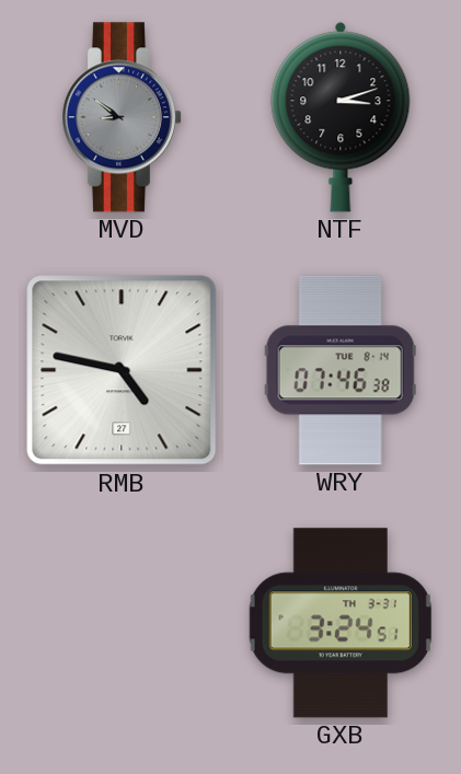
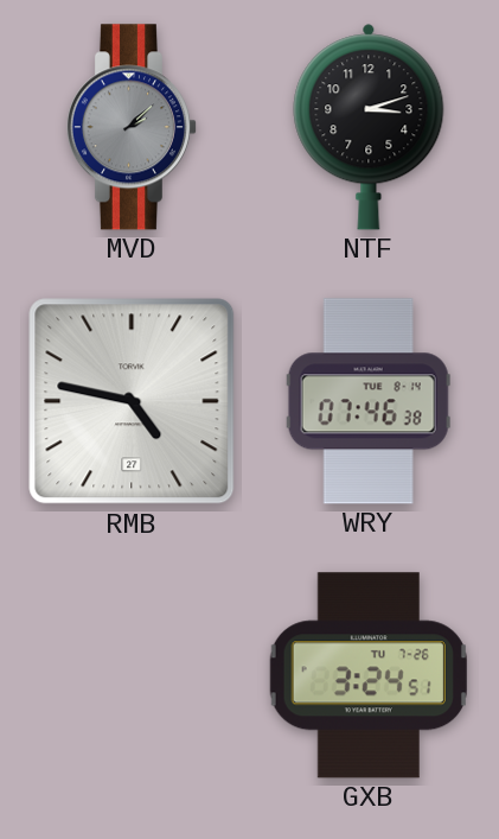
MVD: 8:51 -> 2:08
GXB date: TH 3-31 -> TU 7-26
